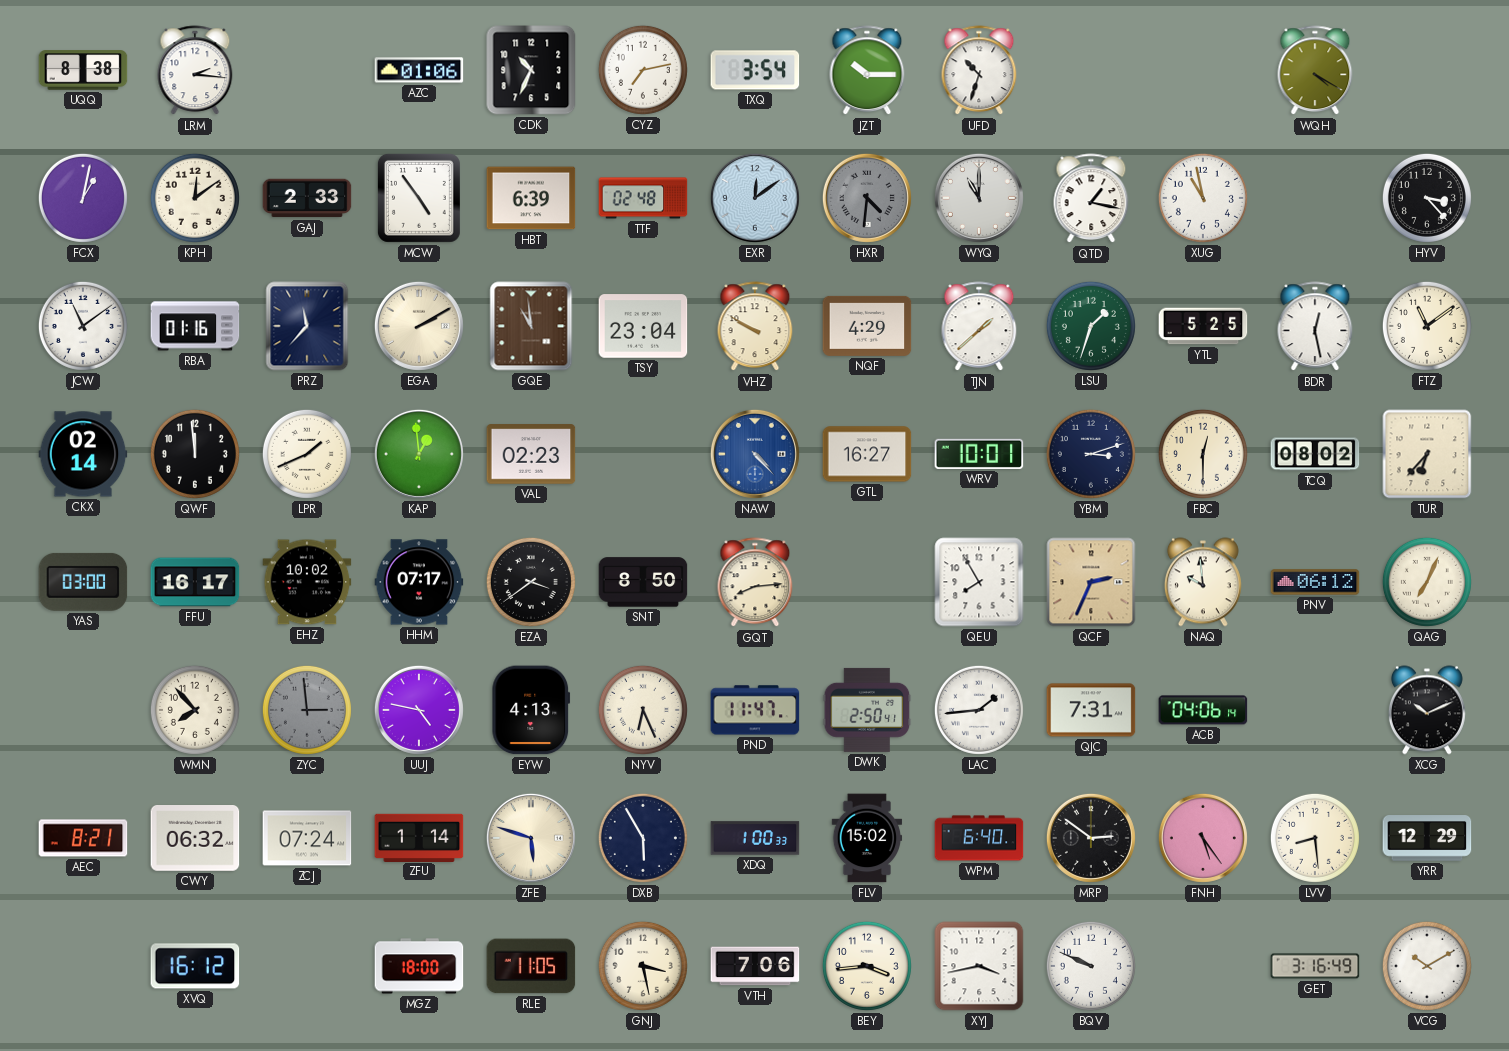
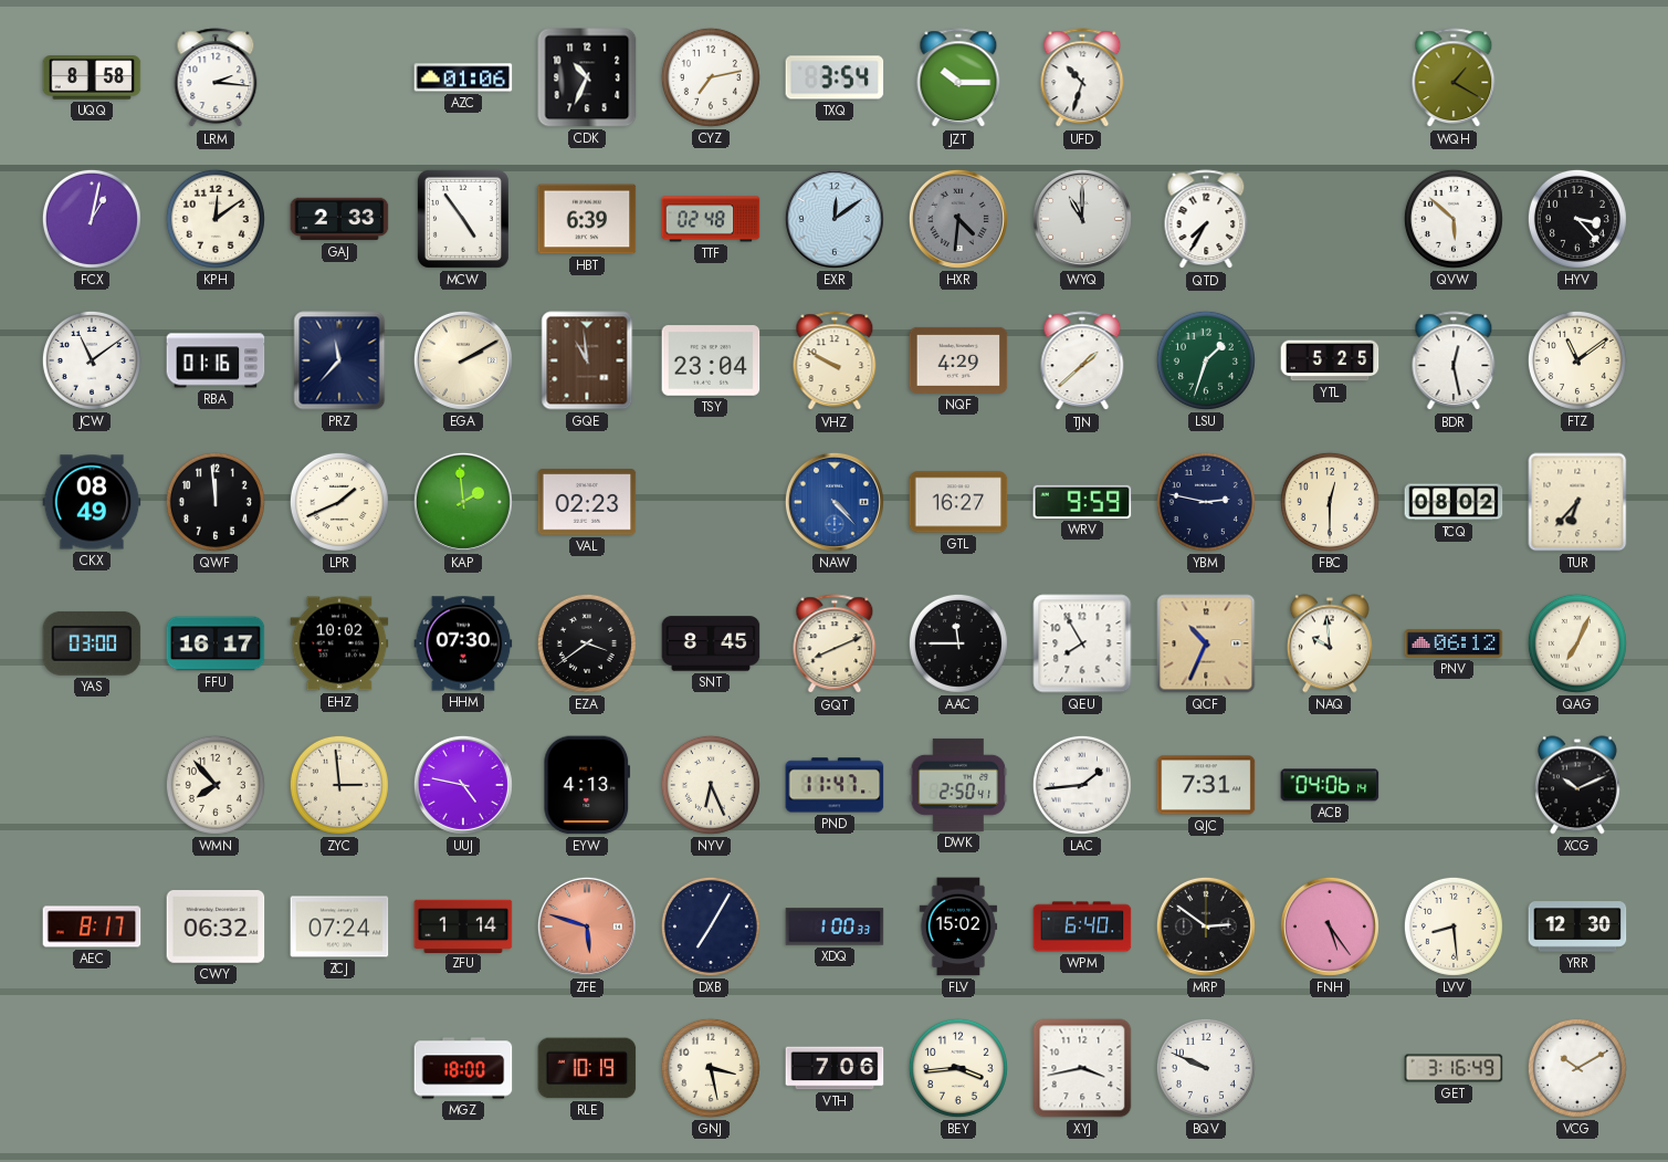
UQQ: 8:38 -> 8:58
WQH: 4:20 -> 1:20
QTD: 1:17 -> 7:35
XUG: 10:58 -> none
QVW: none -> 5:52
CKX: 02:14 -> 08:49
KAP: 12:59 -> 1:59
WRV: 10:01 -> 9:59
YBM: 3:12 -> 2:47
HHM: 07:17 -> 07:30
SNT: 8:50 -> 8:45
GQT: 8:14 -> 8:11
AAC: none -> 11:45
QCF: 2:34 -> 10:34
ZYC dial: grey -> cream
AEC: 8:21 -> 8:17
ZFE dial: cream -> salmon
DXB: 5:55 -> 7:05
YRR: 12:29 -> 12:30
XVQ: 16:12 -> none
RLE: 11:05 -> 10:19
